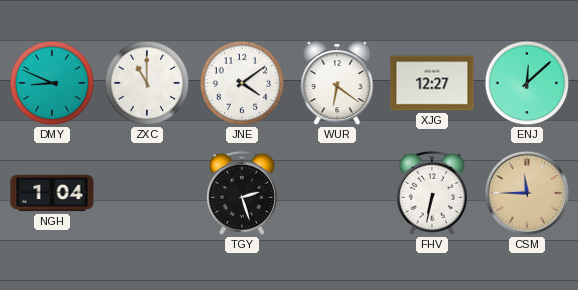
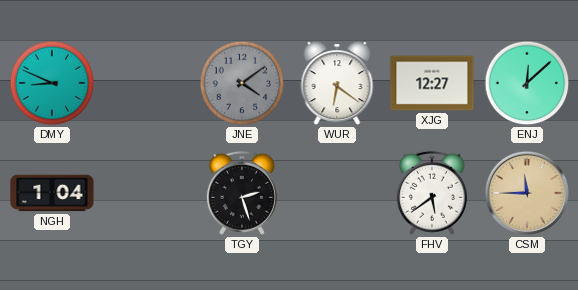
ZXC: 11:00 -> none
JNE dial: white -> grey
FHV: 6:32 -> 5:39
